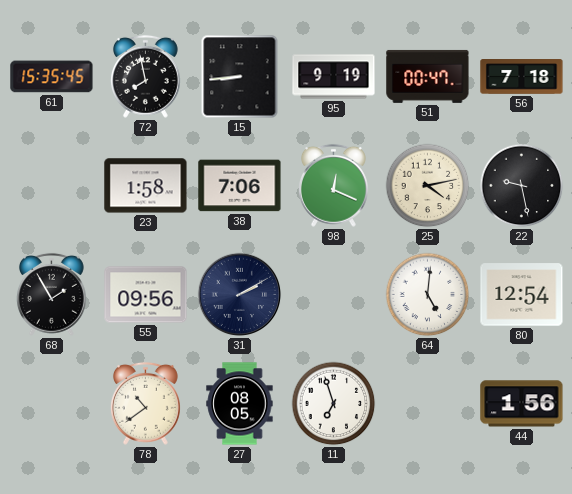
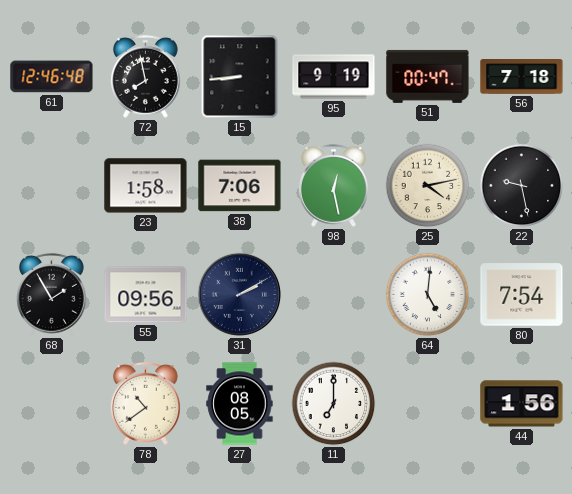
61: 15:35 -> 12:46
98: 12:19 -> 12:28
80: 12:54 -> 7:54
11: 6:57 -> 7:00
